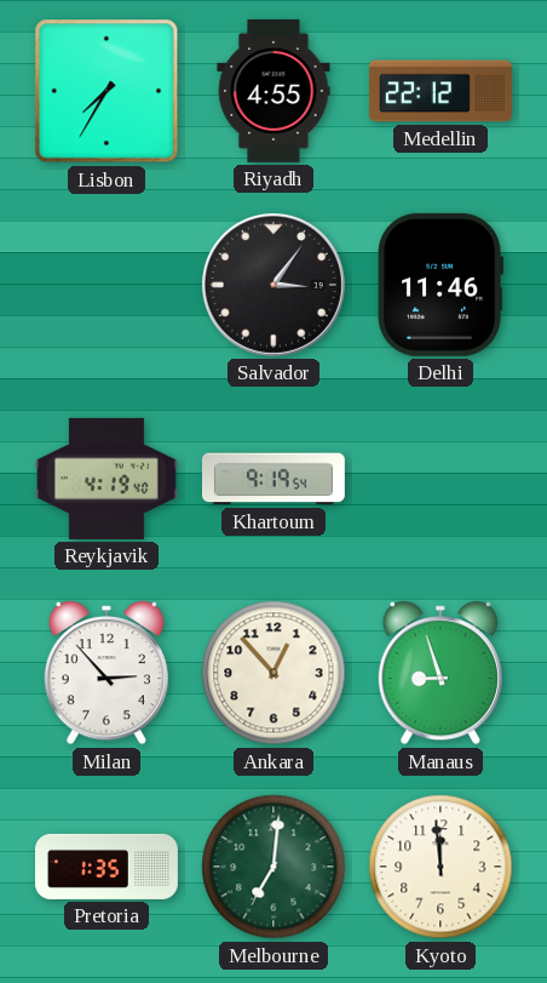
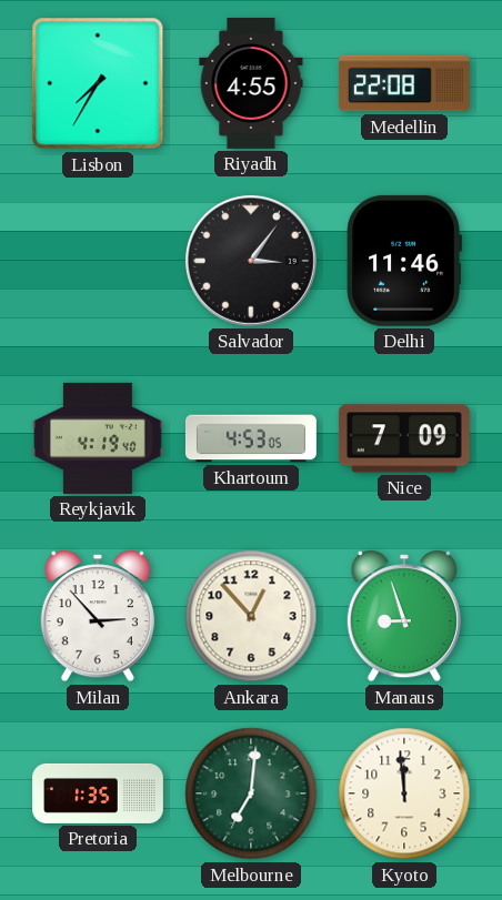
Medellin: 22:12 -> 22:08
Khartoum: 9:19 -> 4:53
Nice: none -> 7:09
